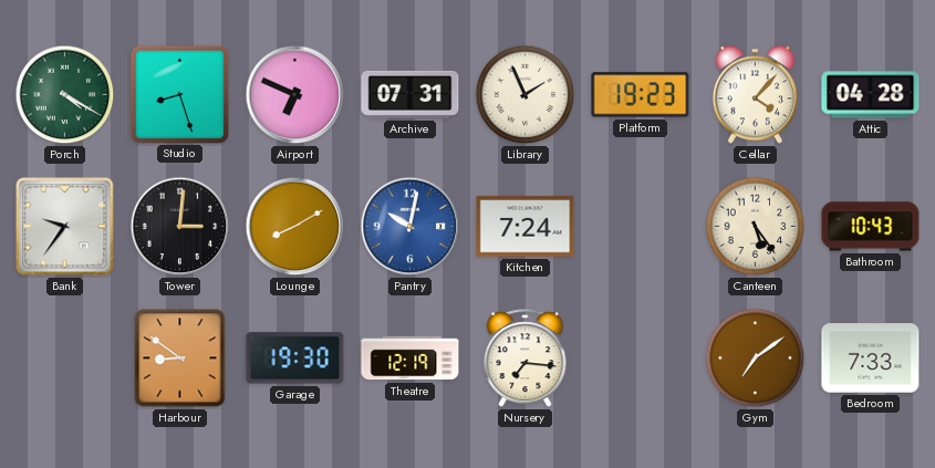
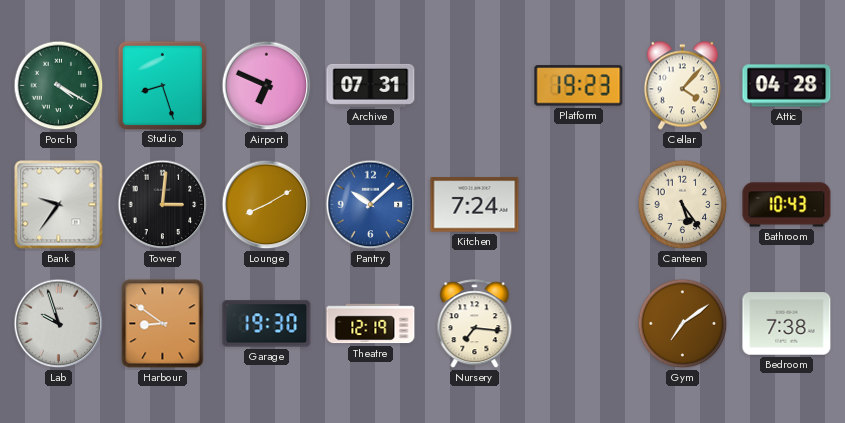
Library: 1:56 -> none
Pantry: 10:02 -> 10:08
Lab: none -> 9:57
Bedroom: 7:33 -> 7:38
